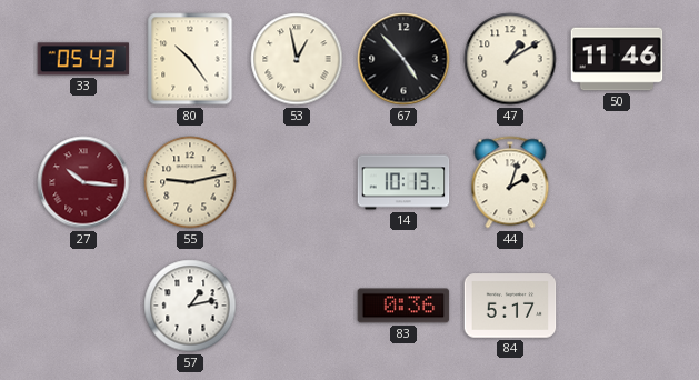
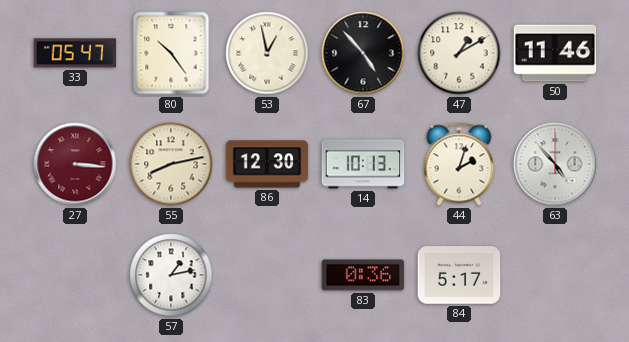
33: 05:43 -> 05:47
27: 10:16 -> 3:16
55: 9:13 -> 8:13
86: none -> 12:30
63: none -> 4:53
